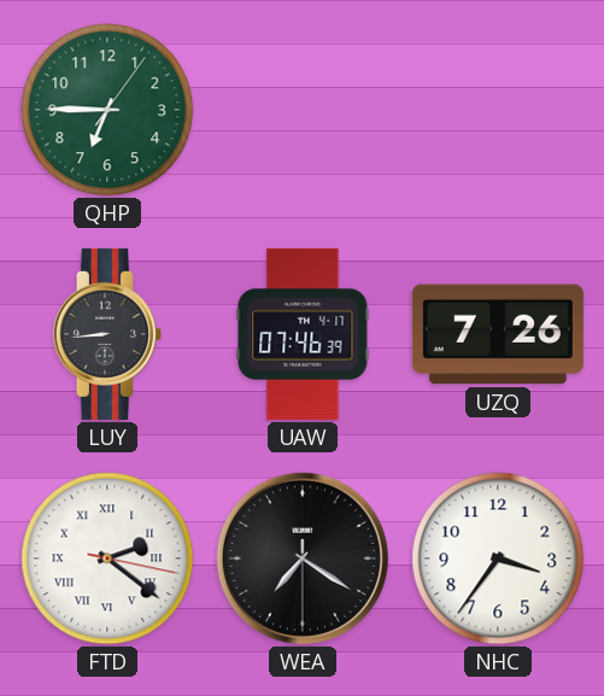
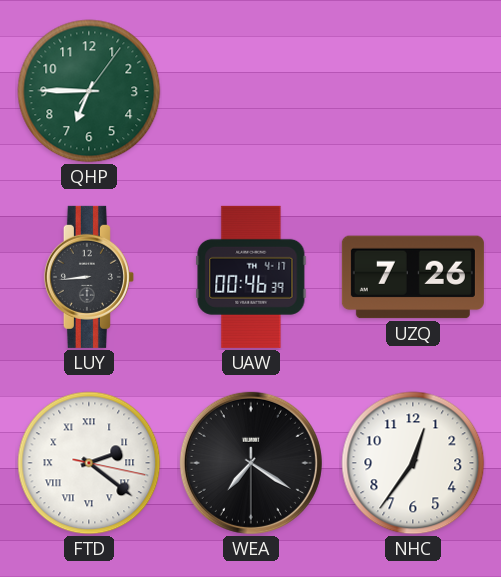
UAW: 07:46 -> 00:46
NHC: 3:36 -> 12:36
